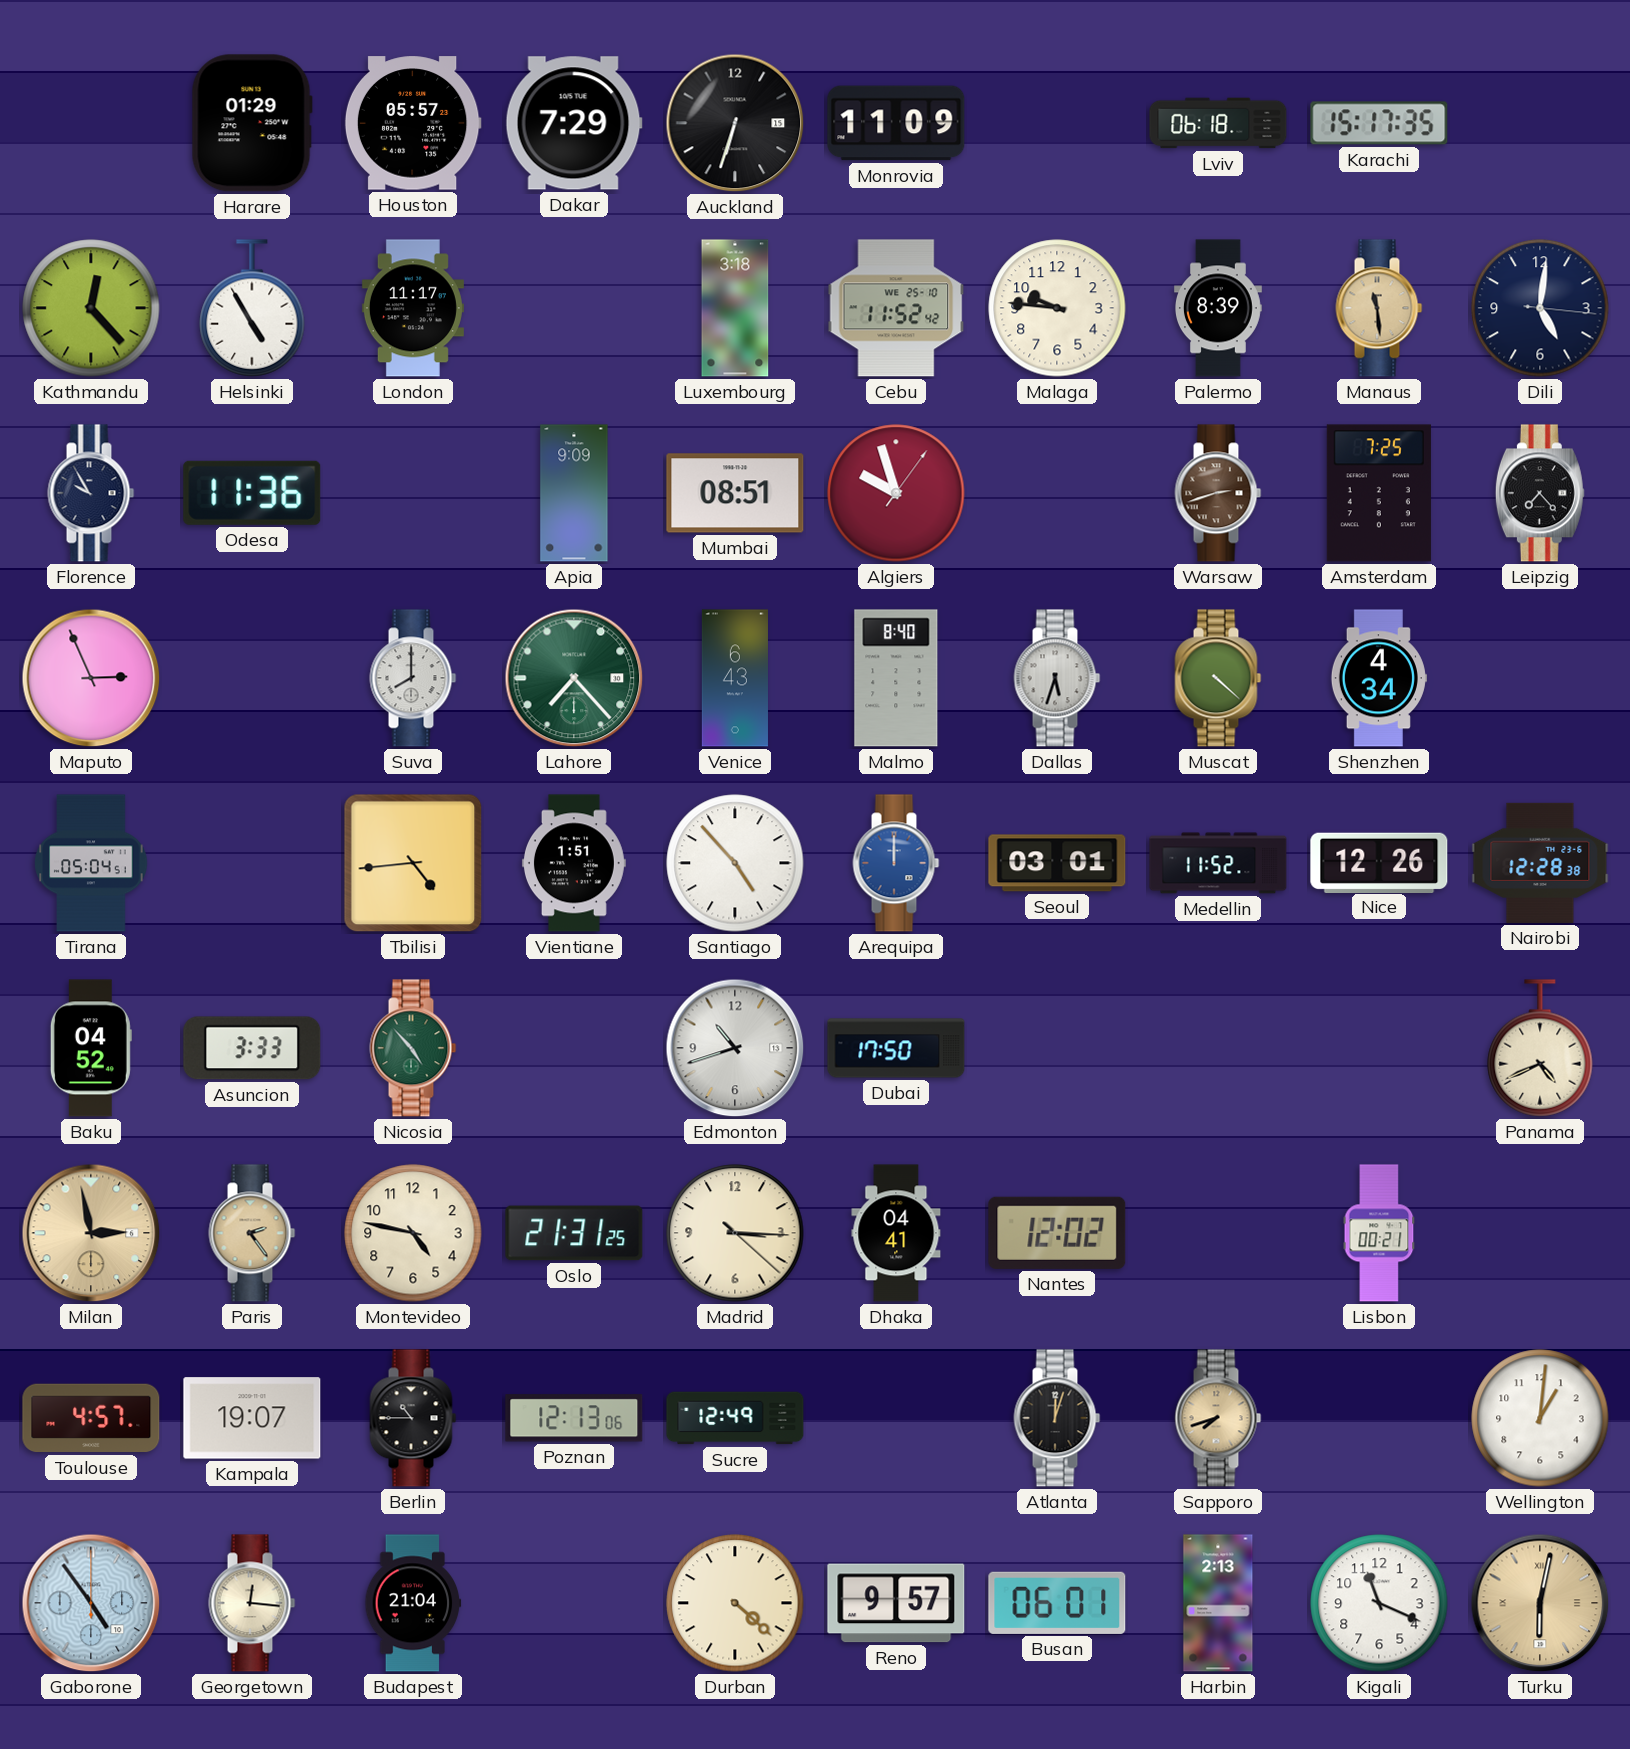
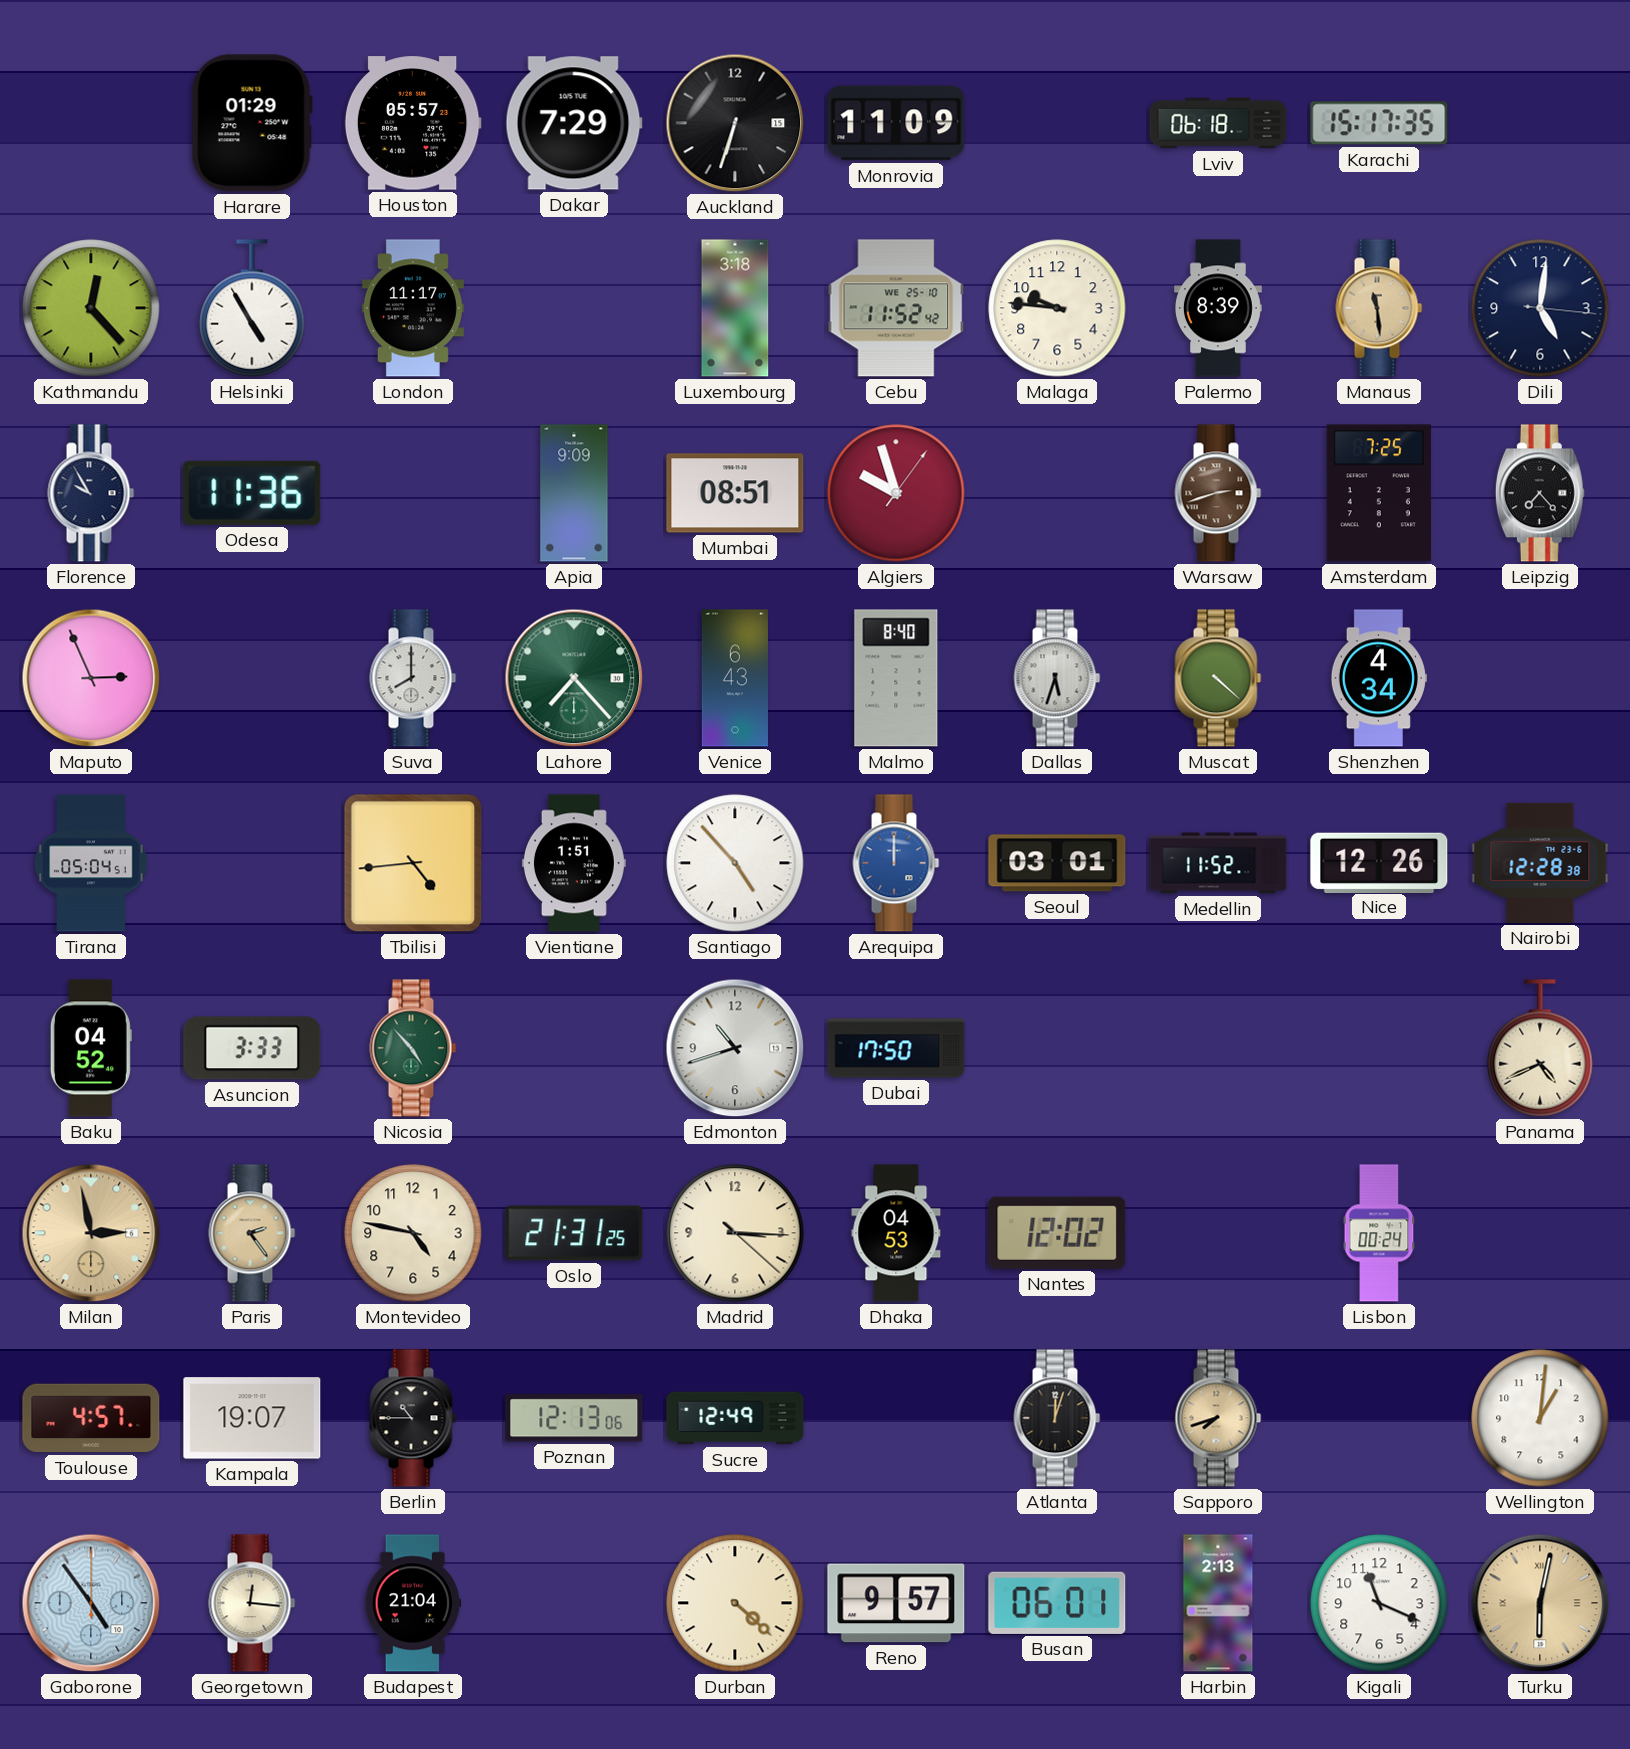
Dhaka: 04:41 -> 04:53
Lisbon: 00:21 -> 00:24
